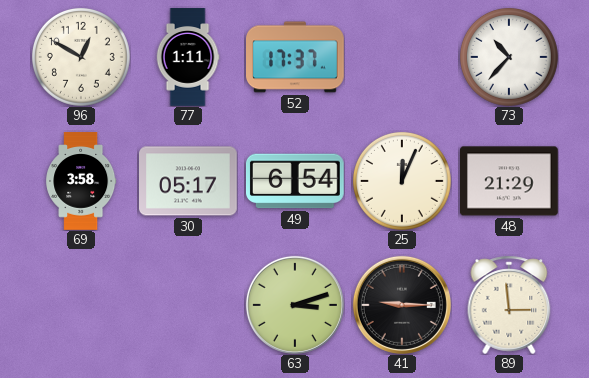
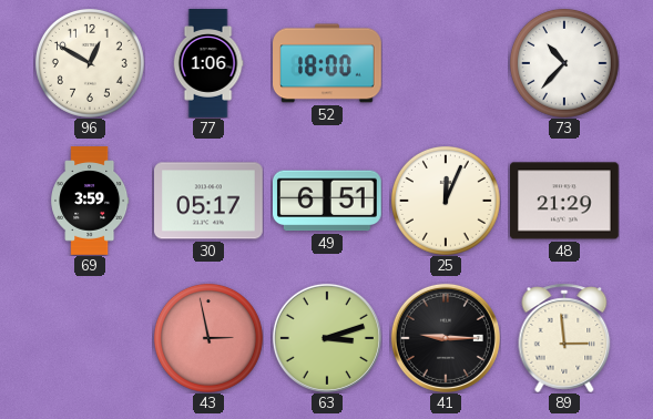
77: 1:11 -> 1:06
52: 17:37 -> 18:00
69: 3:58 -> 3:59
49: 6:54 -> 6:51
43: none -> 2:58
